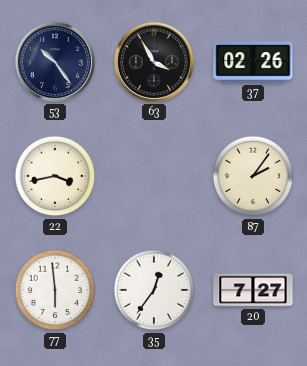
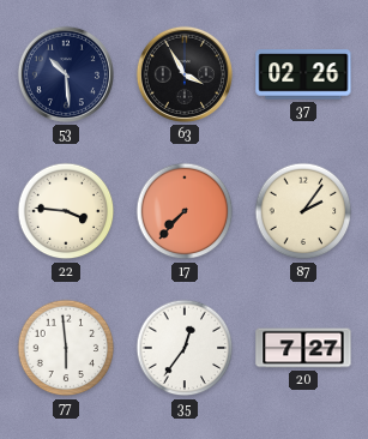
53: 10:24 -> 10:29
22: 3:43 -> 3:46
17: none -> 7:37
